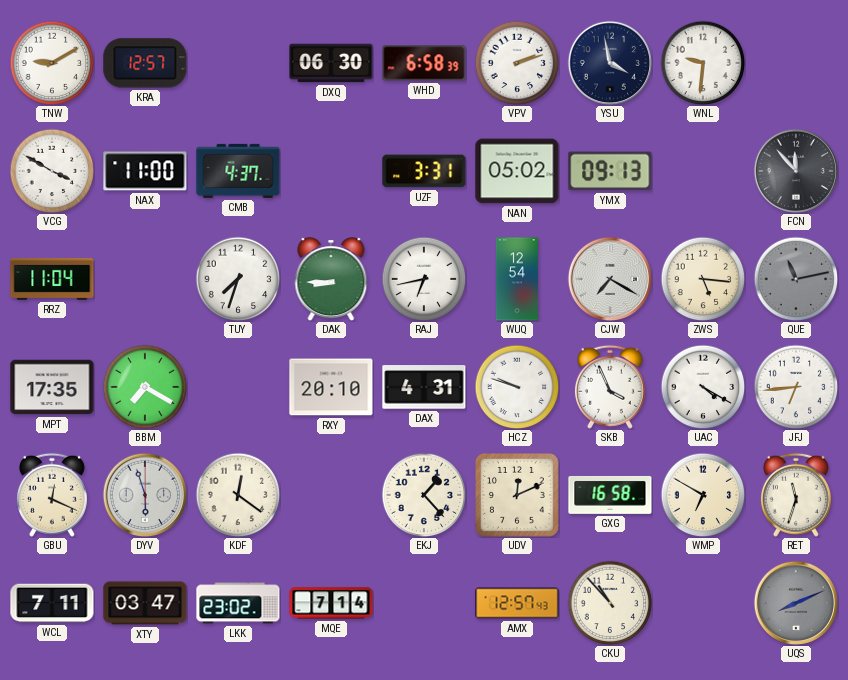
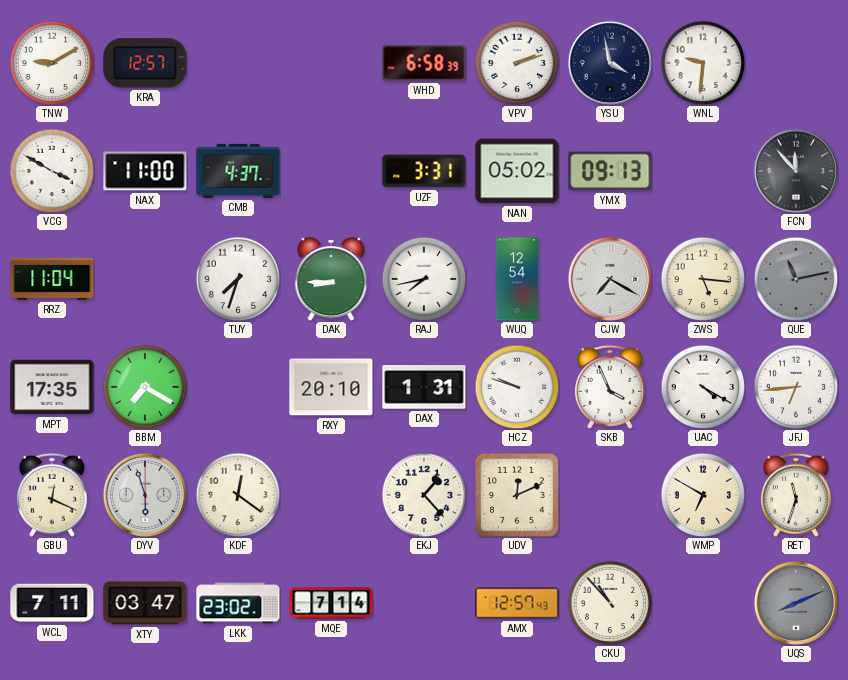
DXQ: 06:30 -> none
RAJ: 6:43 -> 7:43
DAX: 4:31 -> 1:31
GXG: 16:58 -> none
